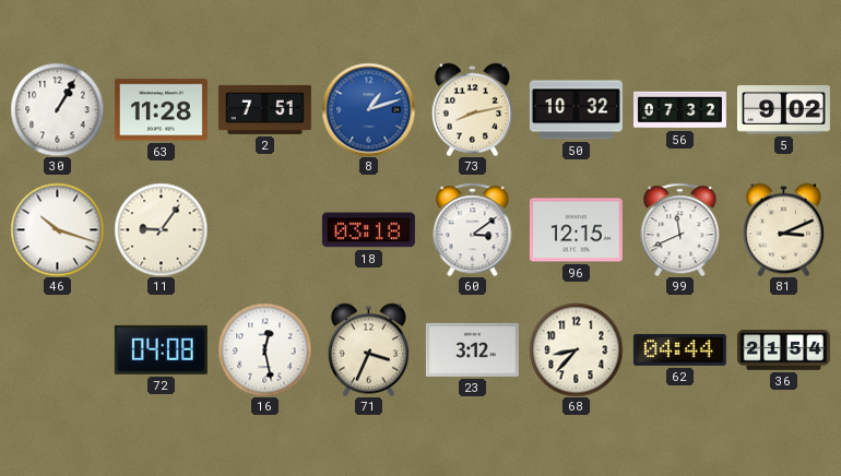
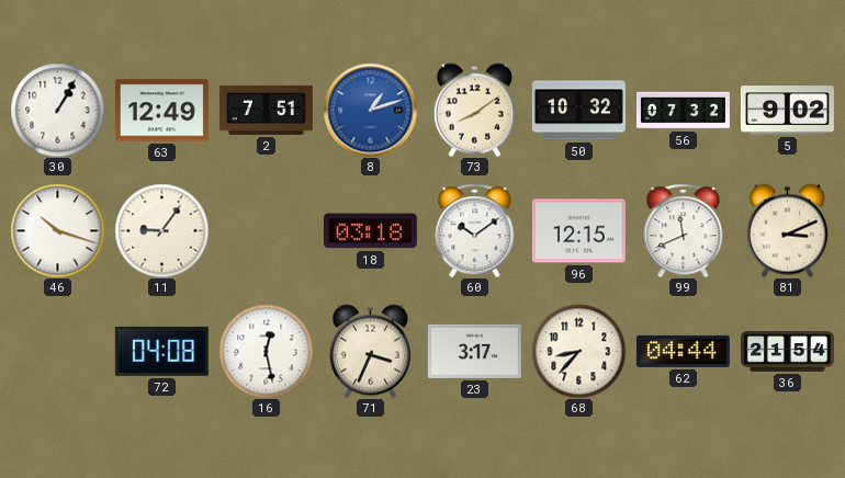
63: 11:28 -> 12:49
73: 8:13 -> 8:09
60: 3:09 -> 10:09
23: 3:12 -> 3:17
